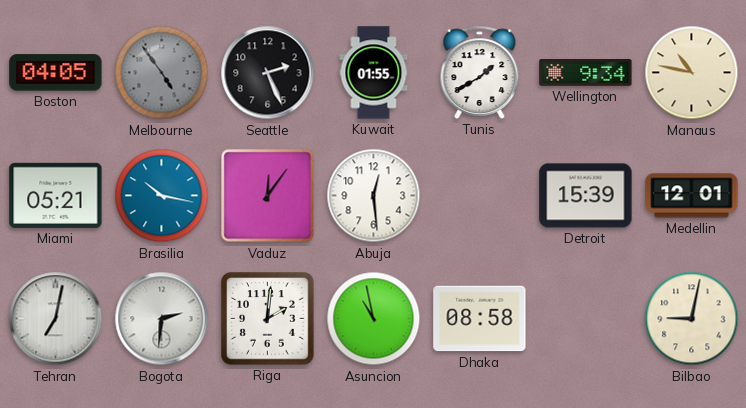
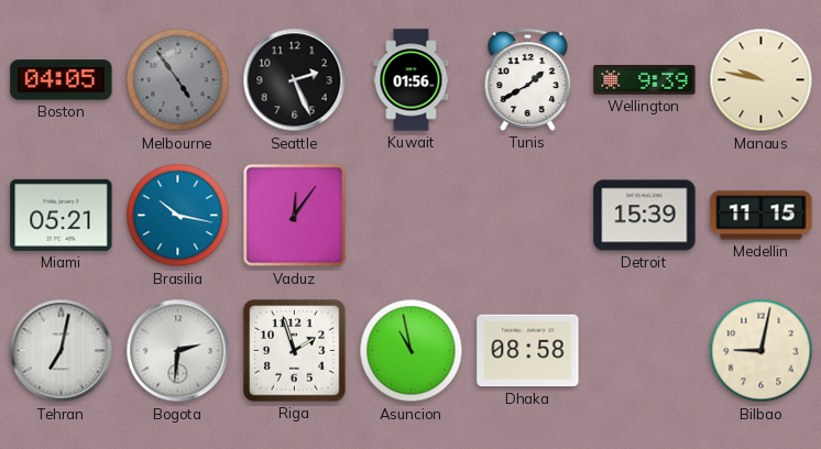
Kuwait: 01:55 -> 01:56
Wellington: 9:34 -> 9:39
Manaus: 10:47 -> 9:47
Abuja: 12:29 -> none
Medellin: 12:01 -> 11:15
Riga: 2:01 -> 1:57
